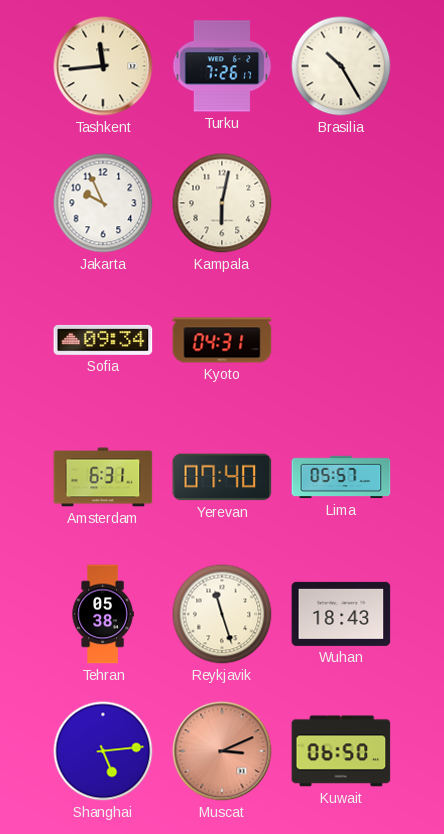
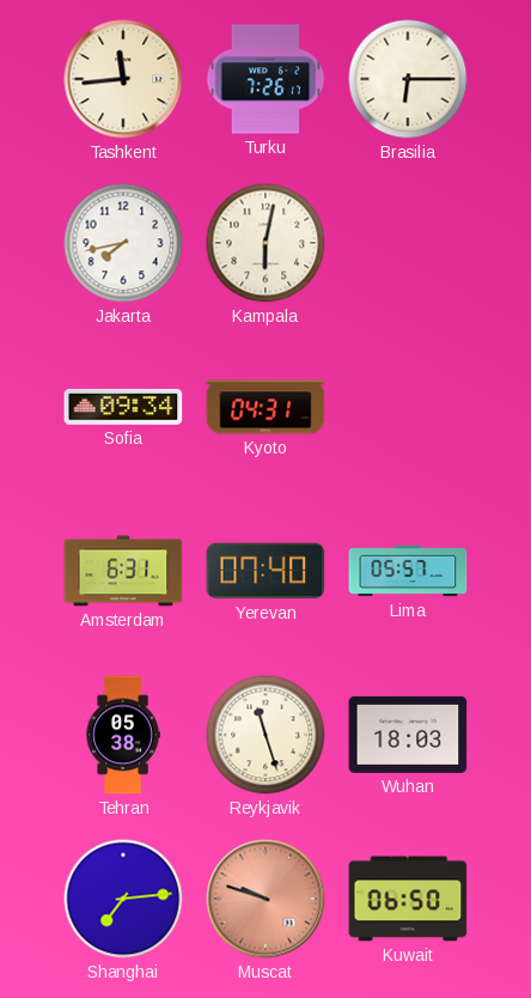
Brasilia: 10:25 -> 6:15
Jakarta: 9:56 -> 7:43
Wuhan: 18:43 -> 18:03
Shanghai: 5:14 -> 7:14
Muscat: 3:11 -> 9:48
